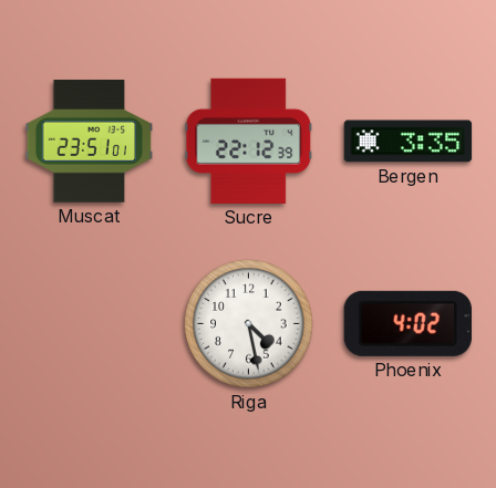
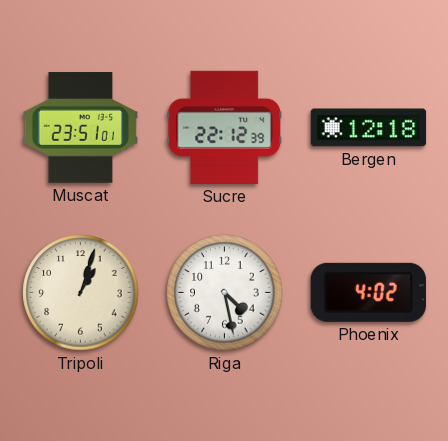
Bergen: 3:35 -> 12:18
Tripoli: none -> 1:03
